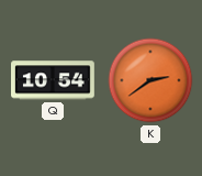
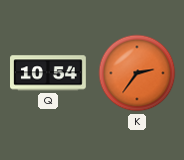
K: 2:39 -> 2:36
